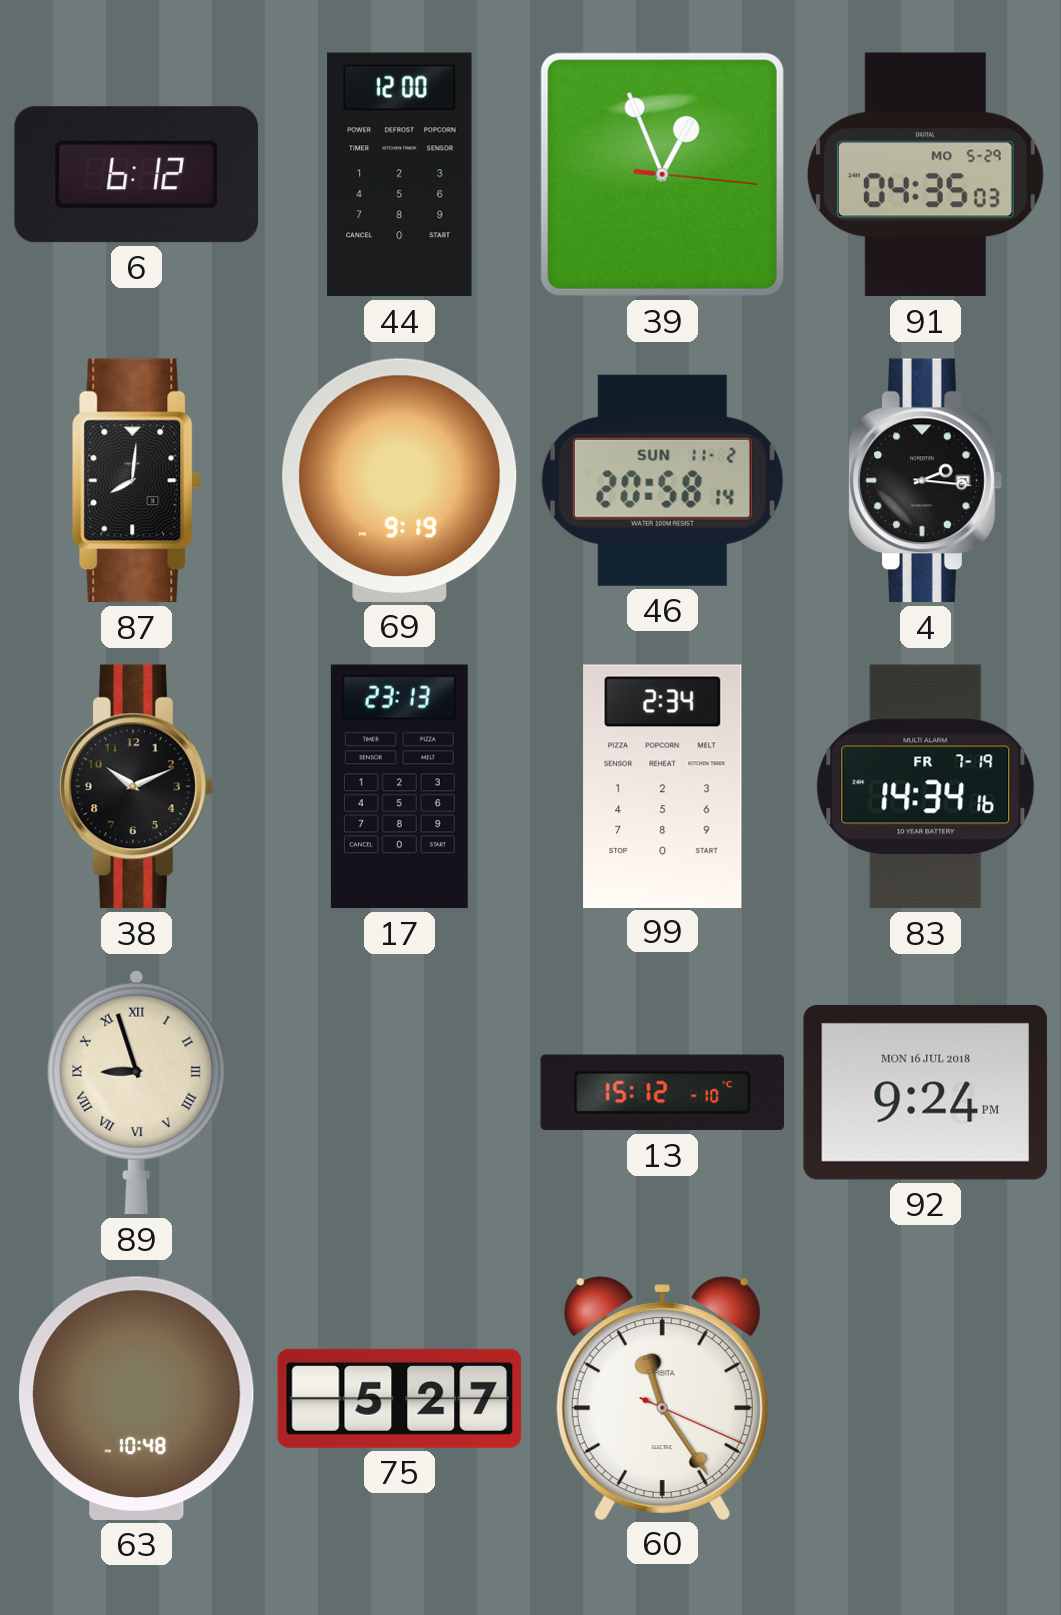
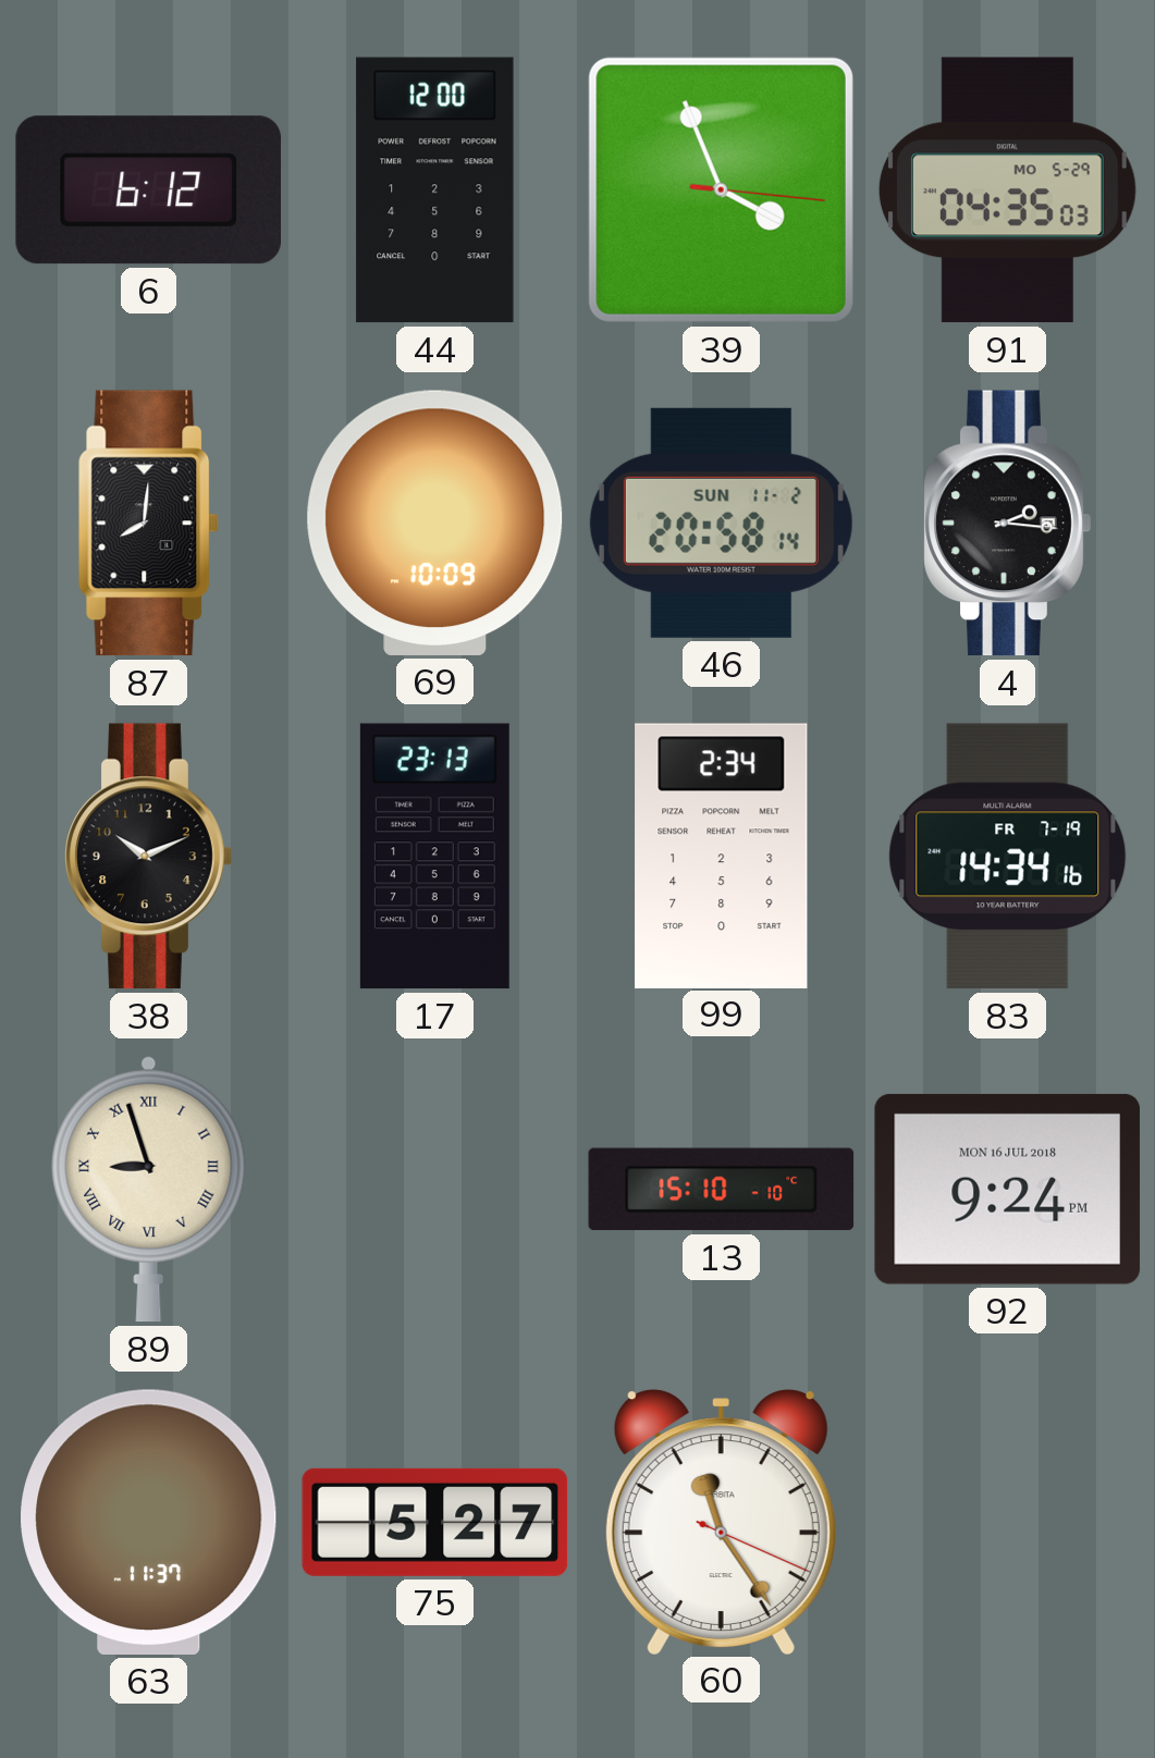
39: 12:56 -> 3:56
69: 9:19 -> 10:09
13: 15:12 -> 15:10
63: 10:48 -> 11:37
